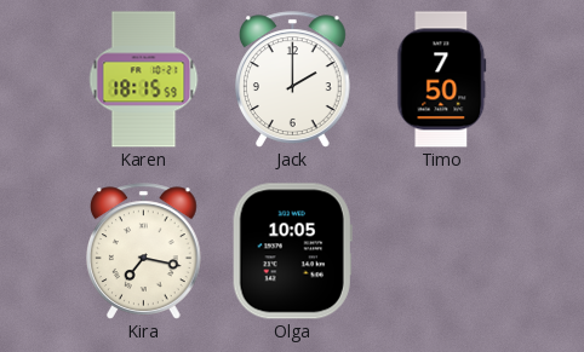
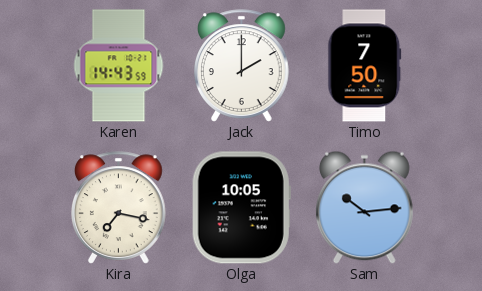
Karen: 18:15 -> 14:43
Sam: none -> 10:14
